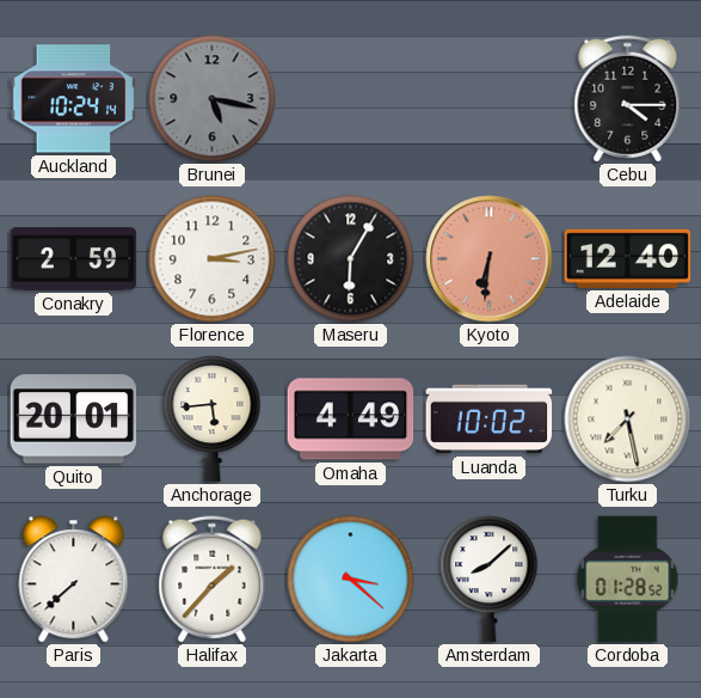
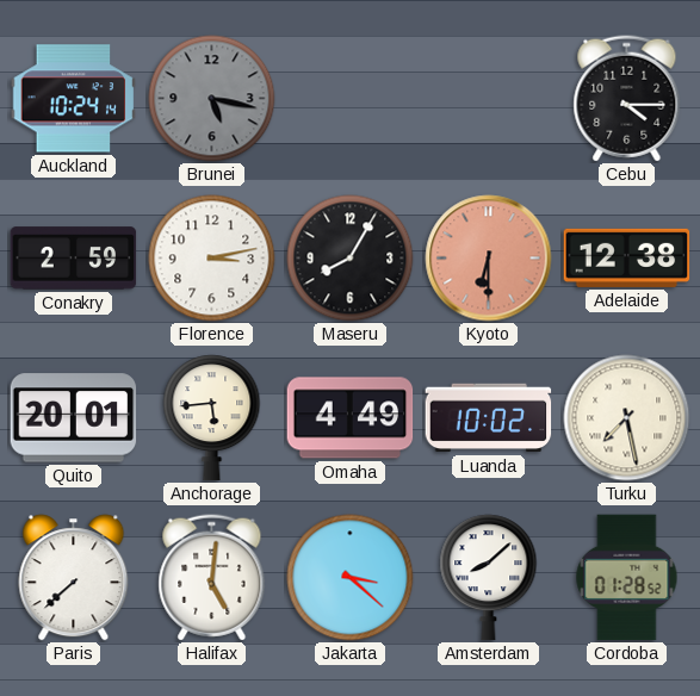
Maseru: 6:05 -> 8:05
Kyoto: 6:31 -> 6:30
Adelaide: 12:40 -> 12:38
Halifax: 1:37 -> 5:01
